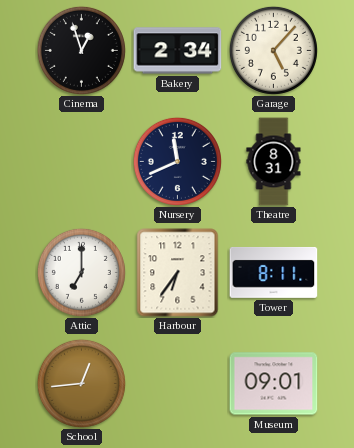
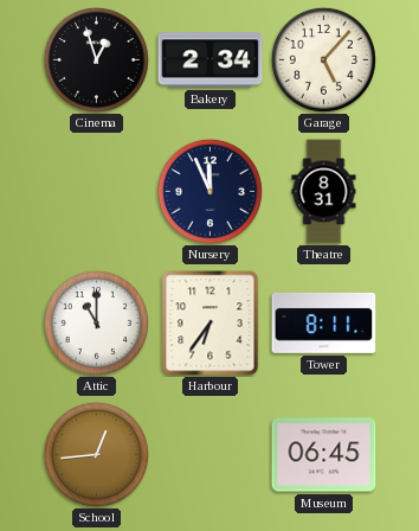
Nursery: 11:41 -> 11:56
Attic: 7:00 -> 11:00
Museum: 09:01 -> 06:45
